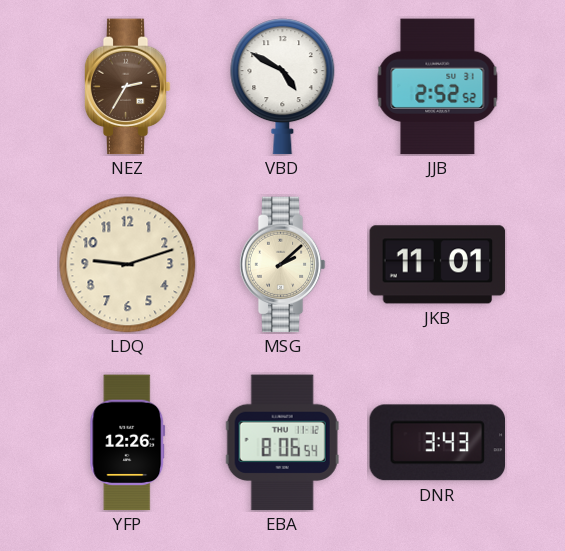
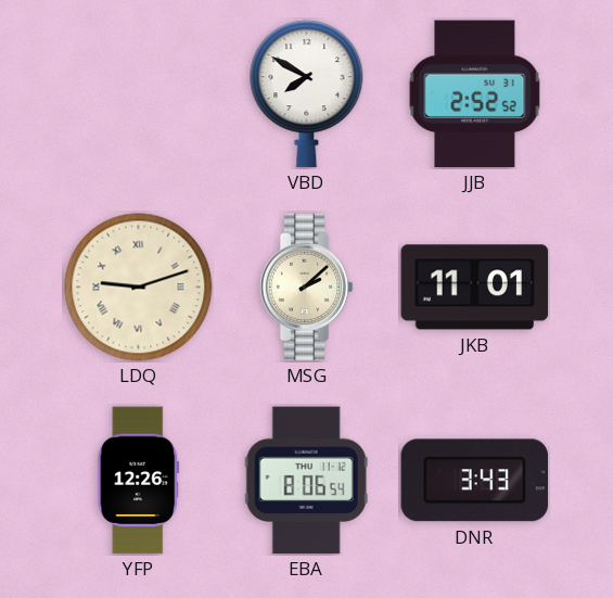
NEZ: 2:35 -> none
VBD: 4:50 -> 7:50
LDQ numerals: Arabic -> Roman
